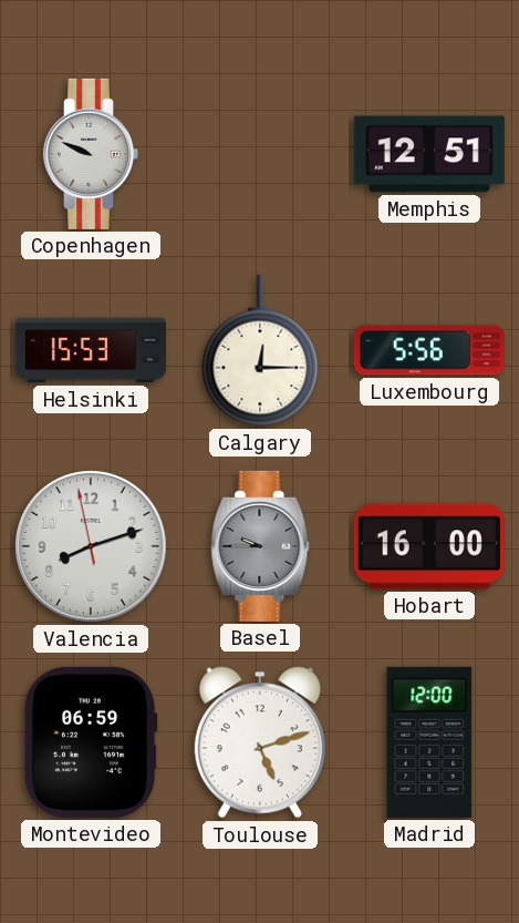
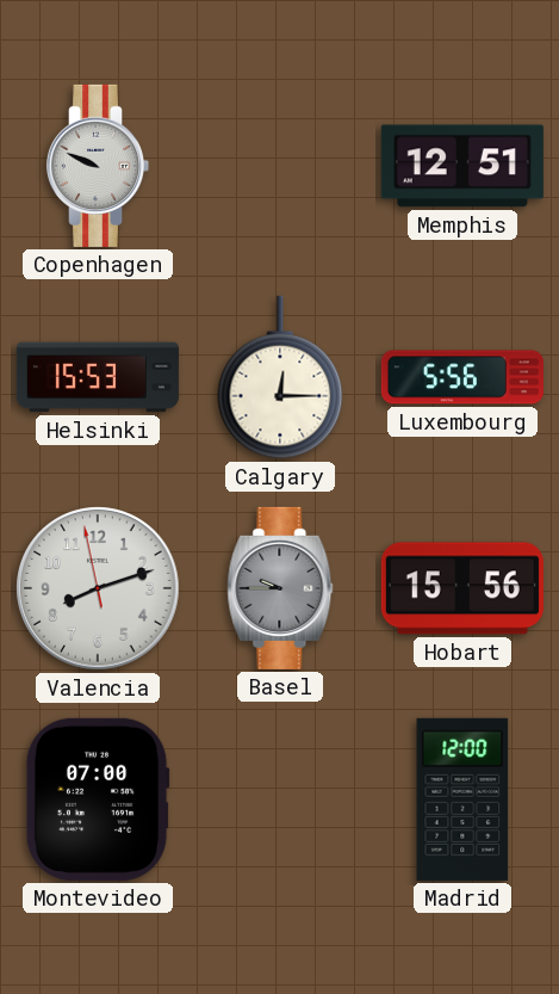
Hobart: 16:00 -> 15:56
Montevideo: 06:59 -> 07:00
Toulouse: 5:12 -> none
